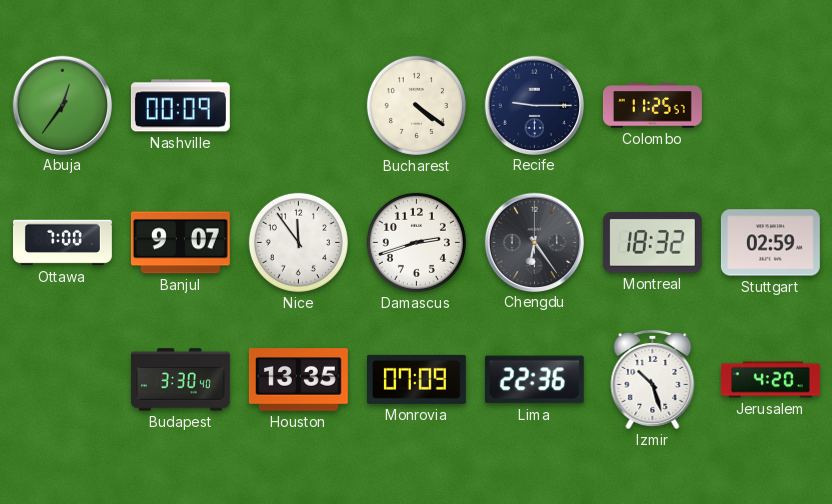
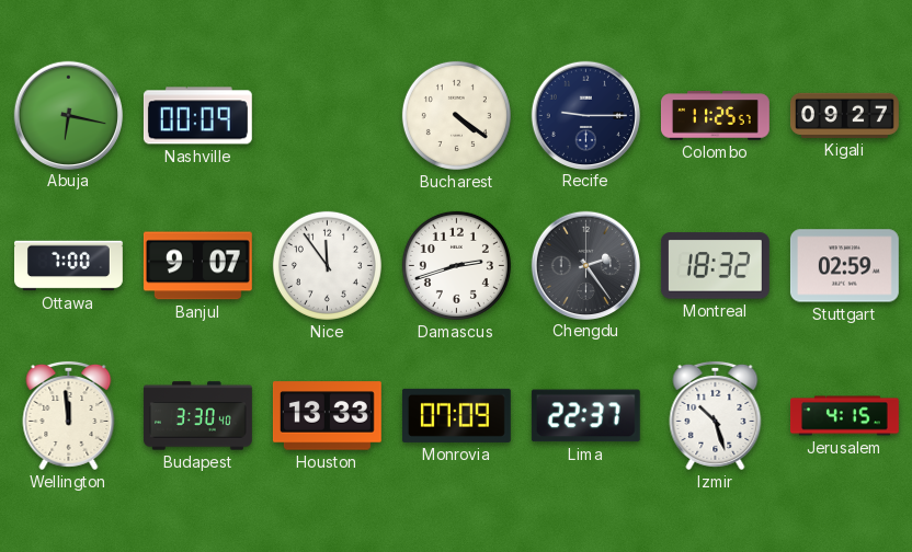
Abuja: 12:36 -> 6:17
Kigali: none -> 09:27
Chengdu: 6:24 -> 2:24
Wellington: none -> 11:59
Houston: 13:35 -> 13:33
Lima: 22:36 -> 22:37
Jerusalem: 4:20 -> 4:15
